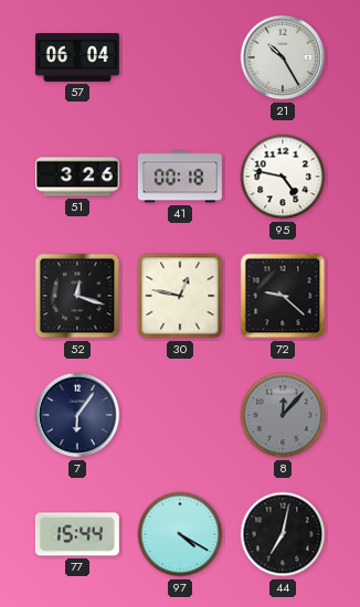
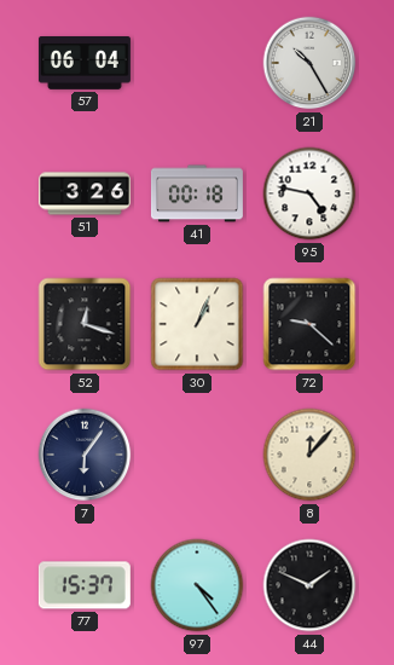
30: 12:47 -> 1:04
8 dial: grey -> cream
77: 15:44 -> 15:37
97: 4:20 -> 4:24
44: 7:02 -> 1:49
